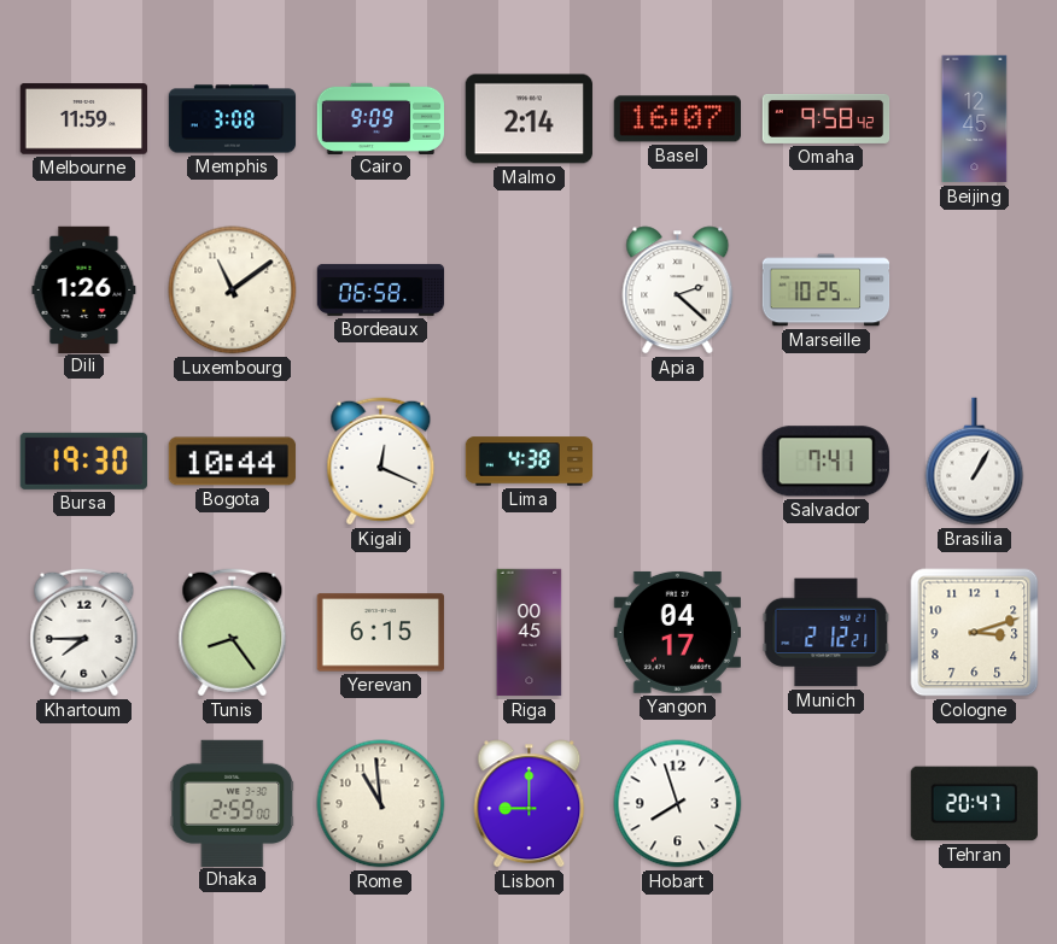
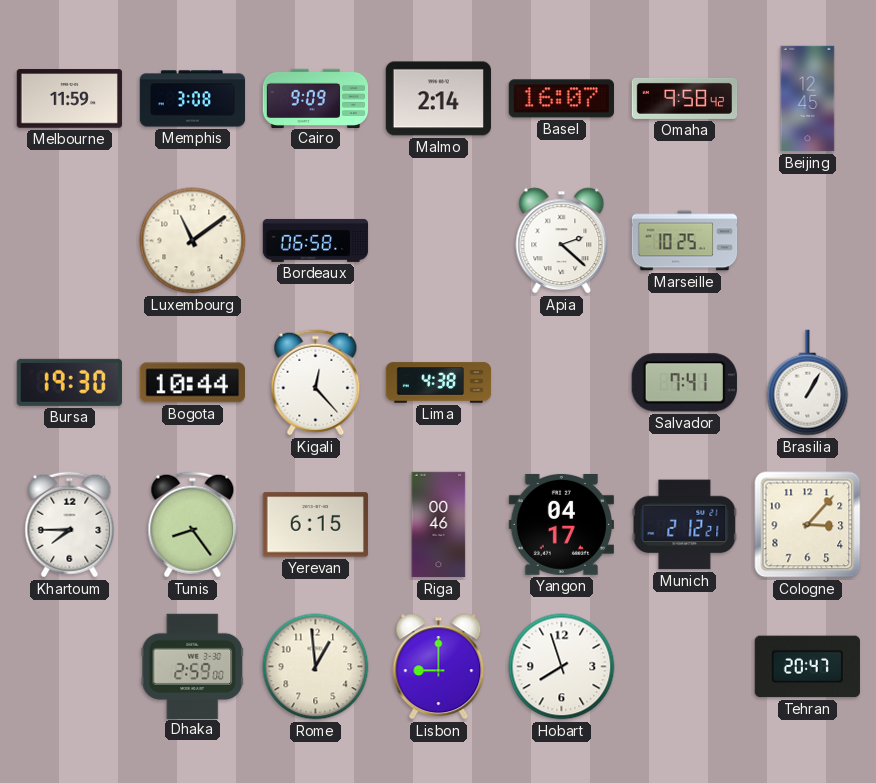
Dili: 1:26 -> none
Kigali: 12:19 -> 12:23
Riga: 00:45 -> 00:46
Cologne: 3:12 -> 3:07
Rome: 10:59 -> 12:59
